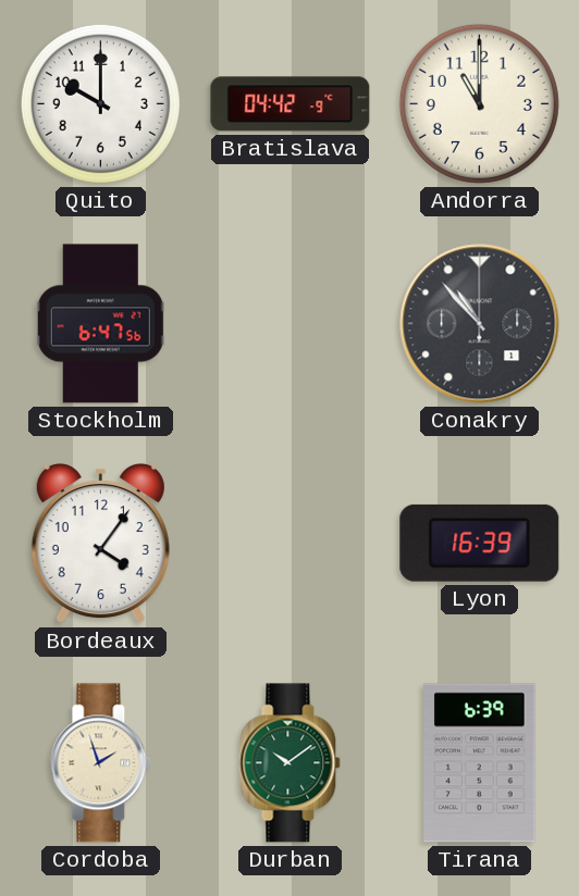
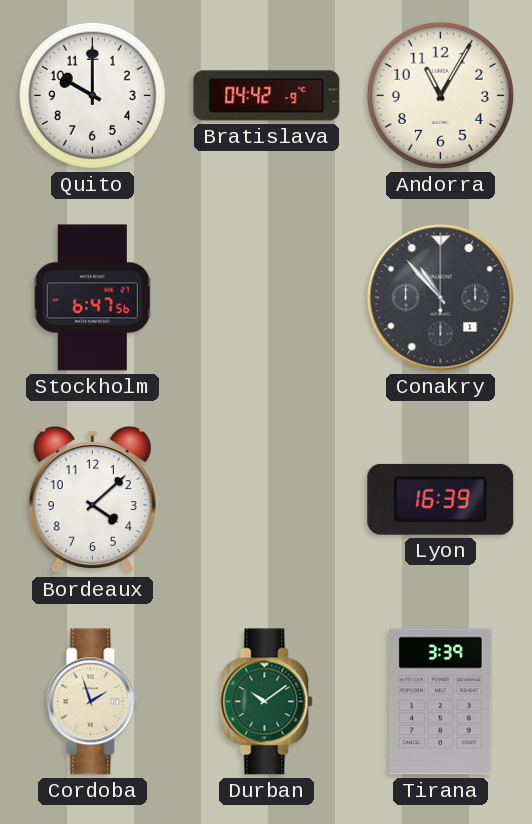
Andorra: 11:00 -> 11:05
Bordeaux: 4:06 -> 4:08
Tirana: 6:39 -> 3:39
